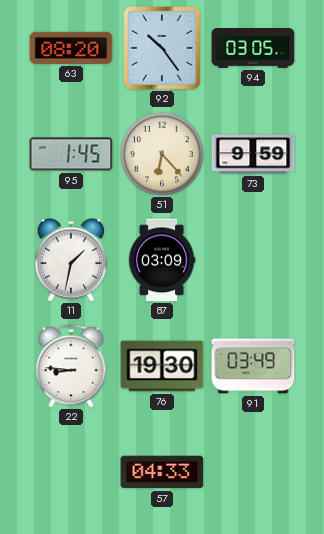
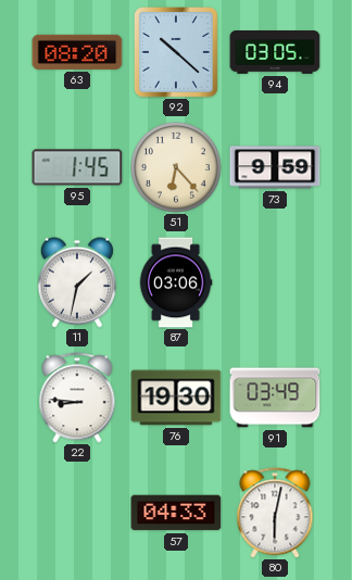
92: 10:24 -> 10:22
87: 03:09 -> 03:06
80: none -> 6:02
